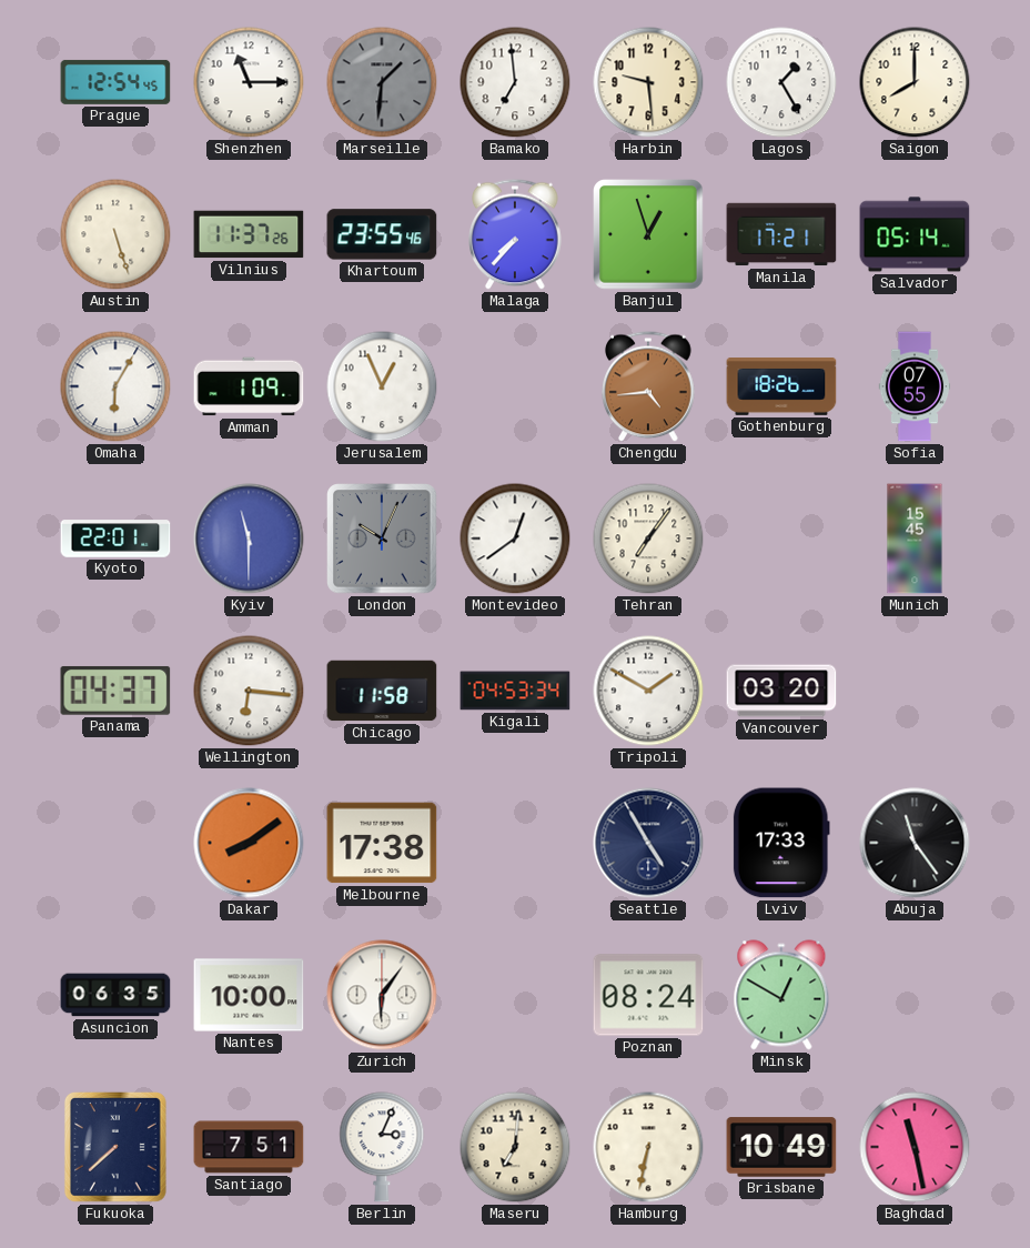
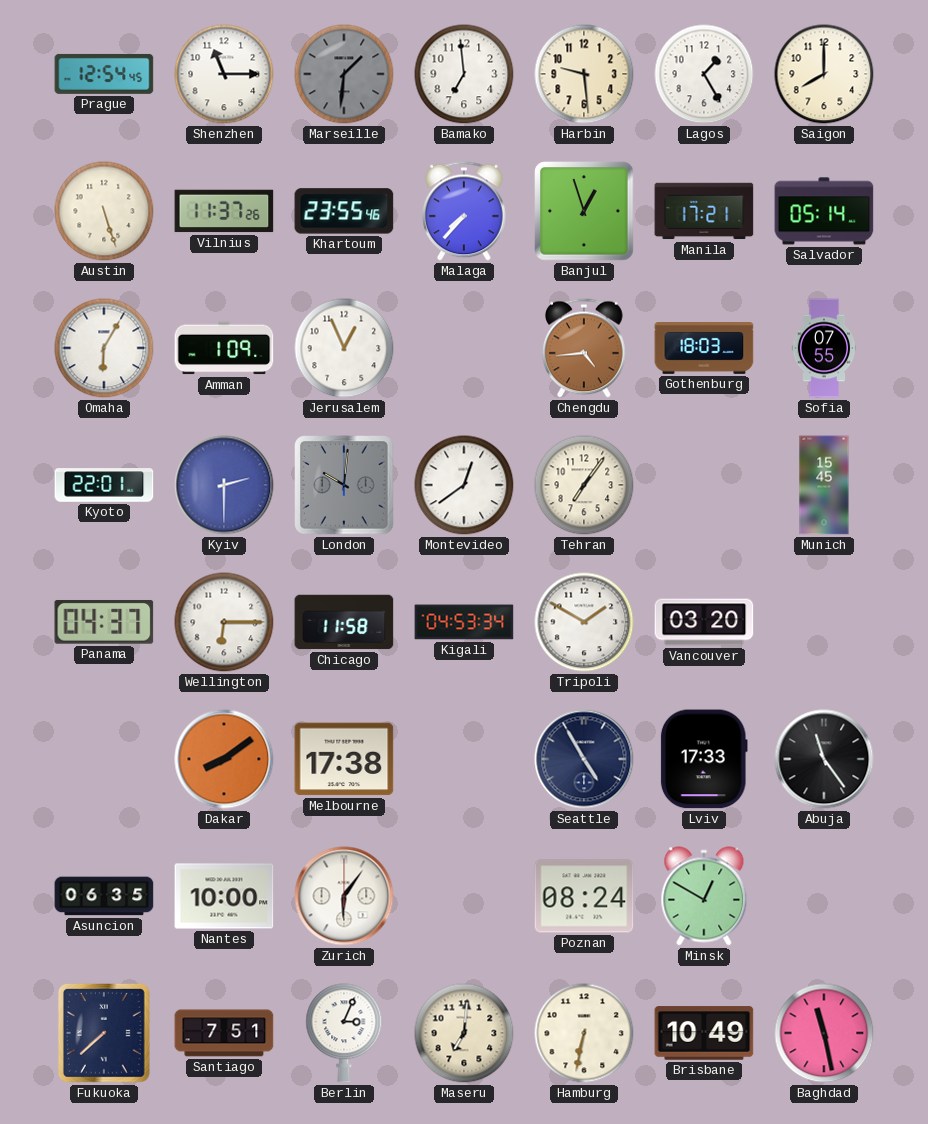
Gothenburg: 18:26 -> 18:03
Kyiv: 11:30 -> 2:30
London: 10:04 -> 10:01
Wellington: 6:16 -> 6:15
